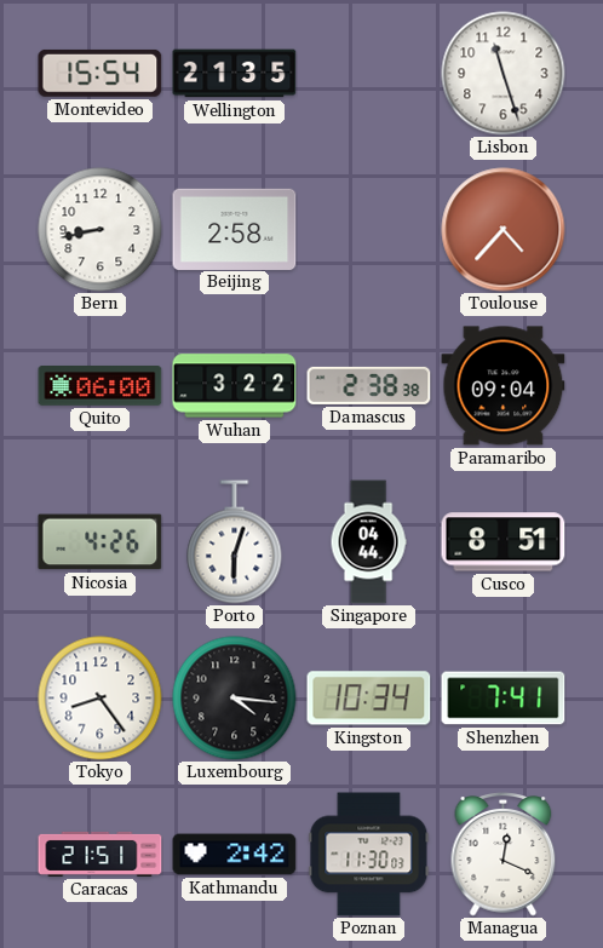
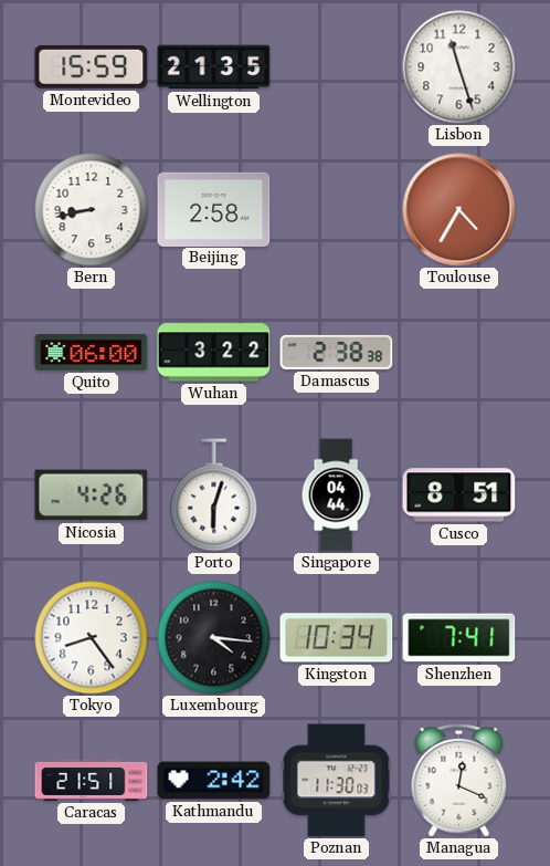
Montevideo: 15:54 -> 15:59
Toulouse: 4:37 -> 4:35
Paramaribo: 09:04 -> none
